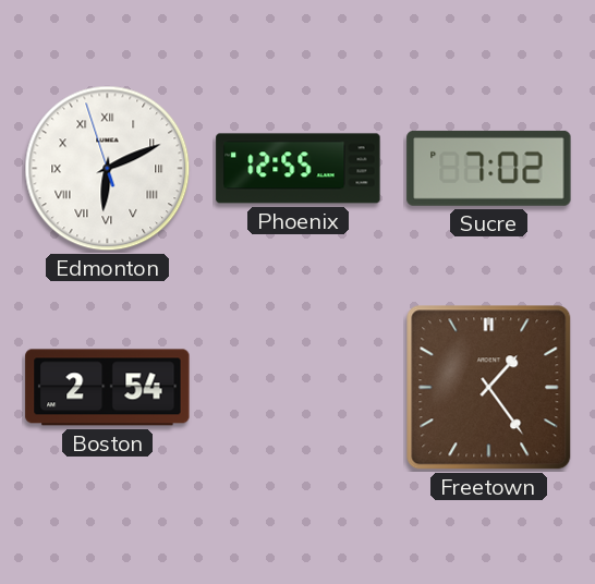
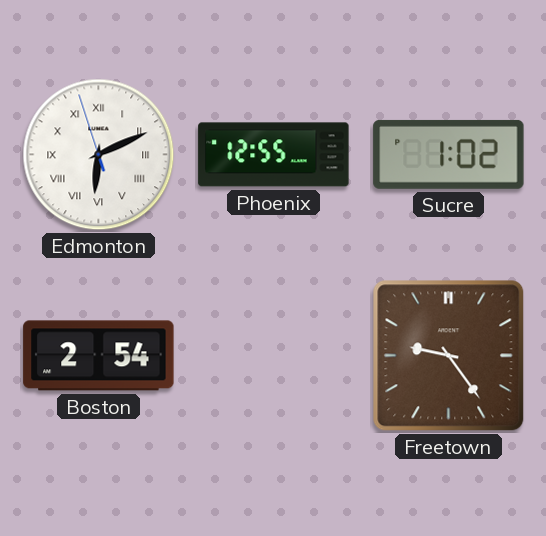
Sucre: 7:02 -> 1:02
Freetown: 1:24 -> 9:24
